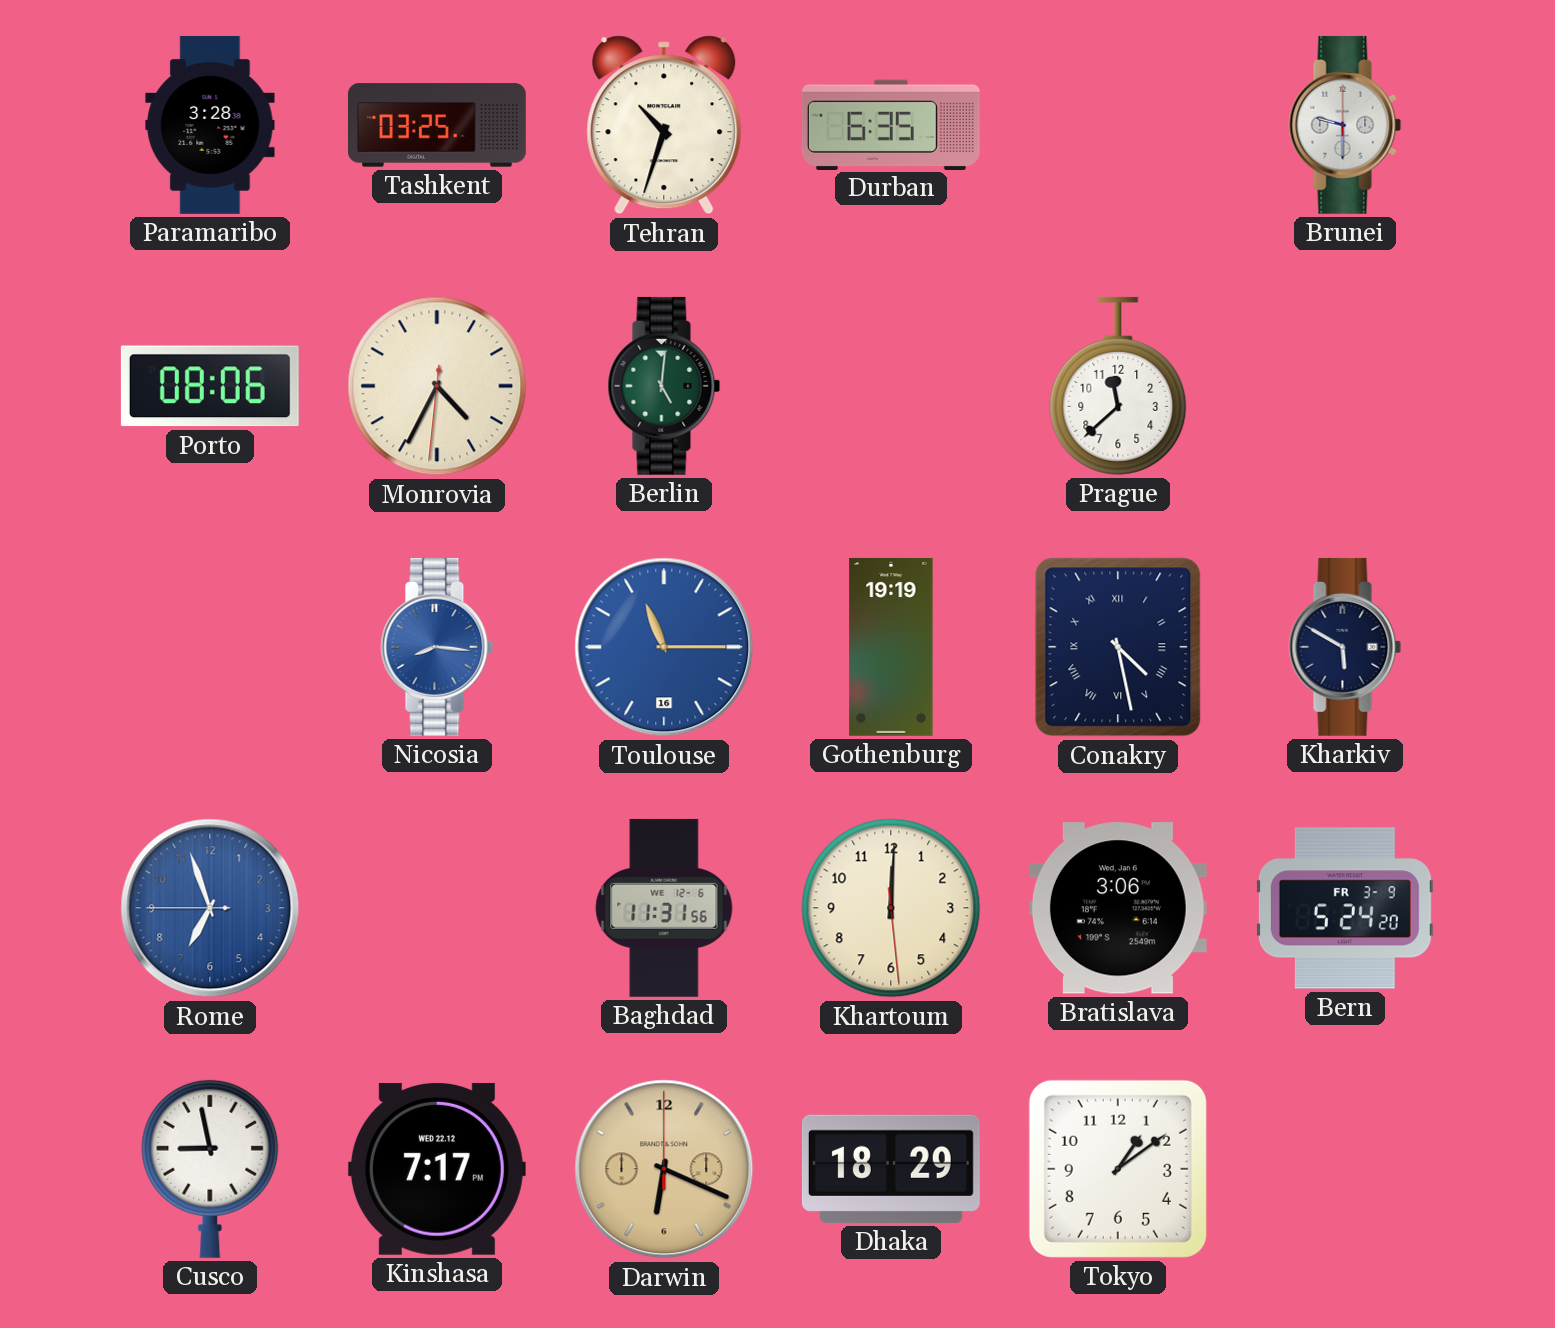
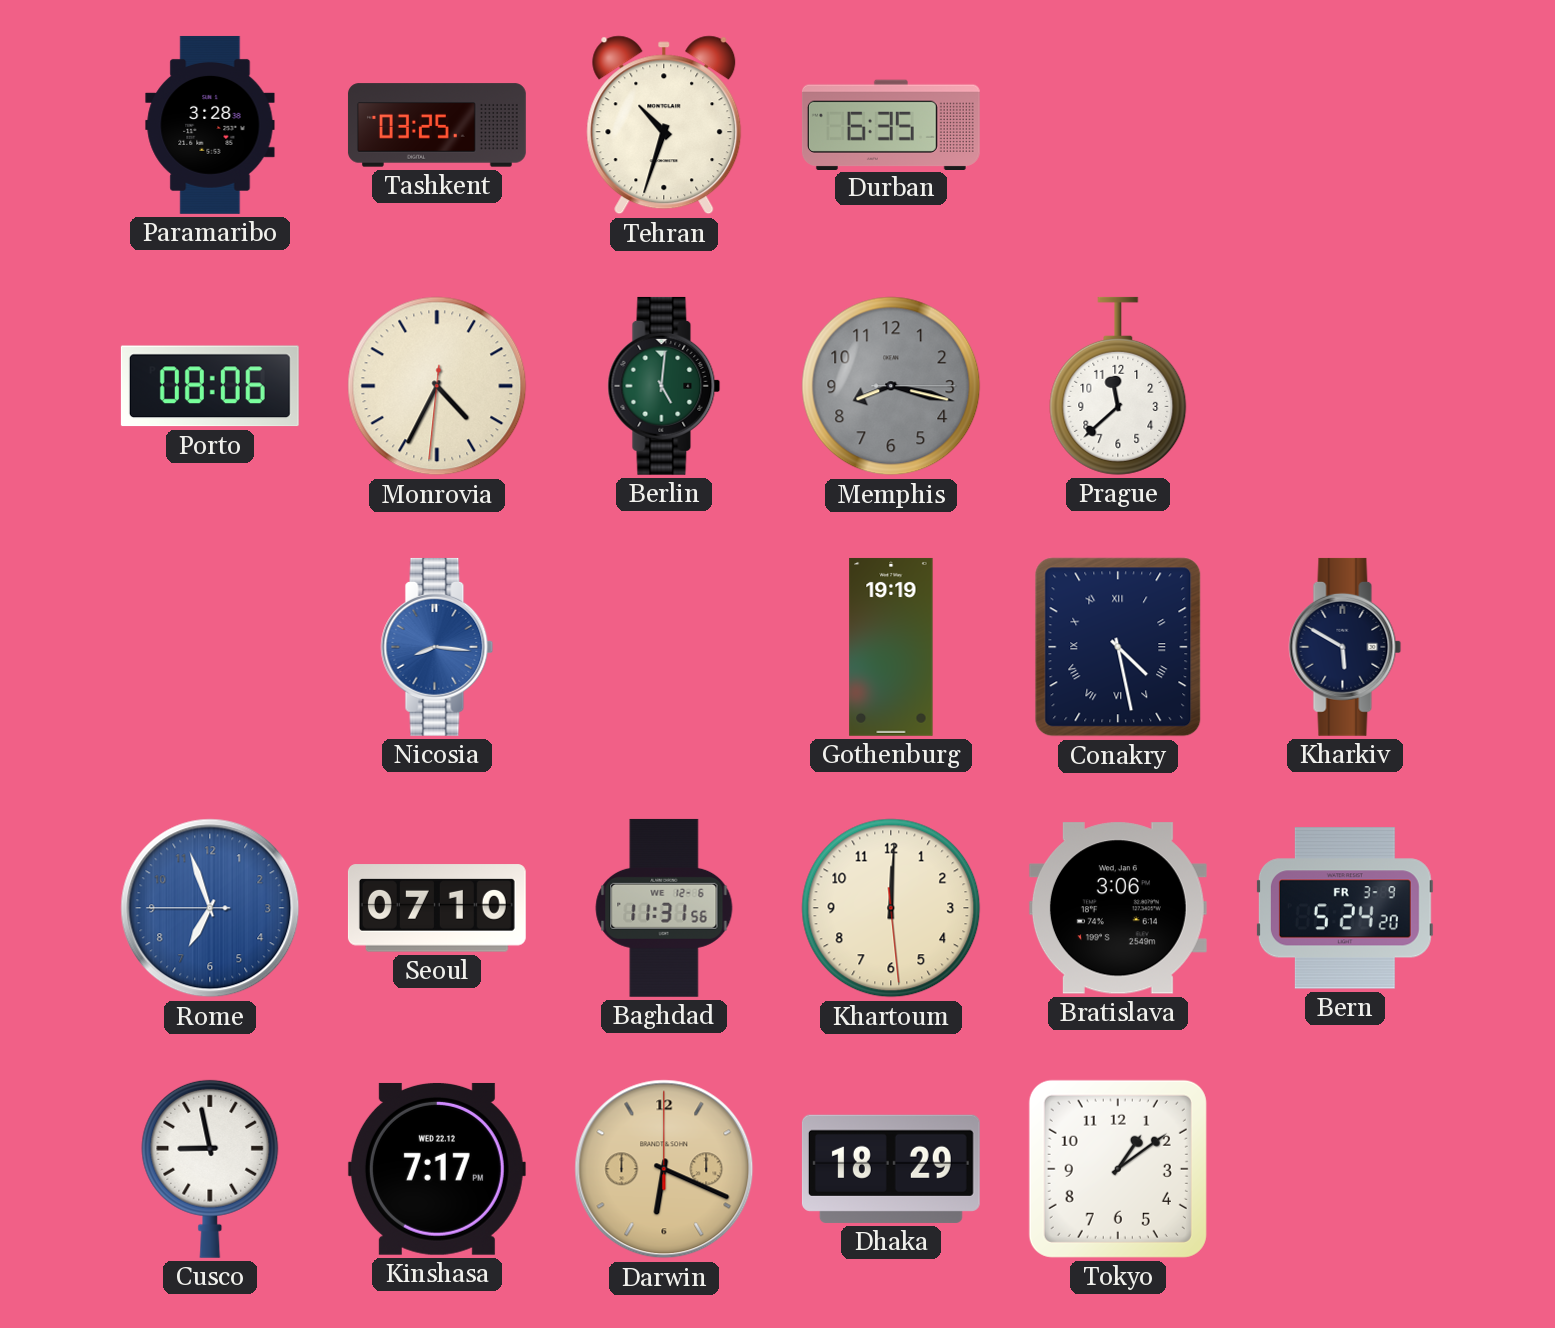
Brunei: 9:30 -> none
Memphis: none -> 8:17
Toulouse: 11:15 -> none
Seoul: none -> 07:10
